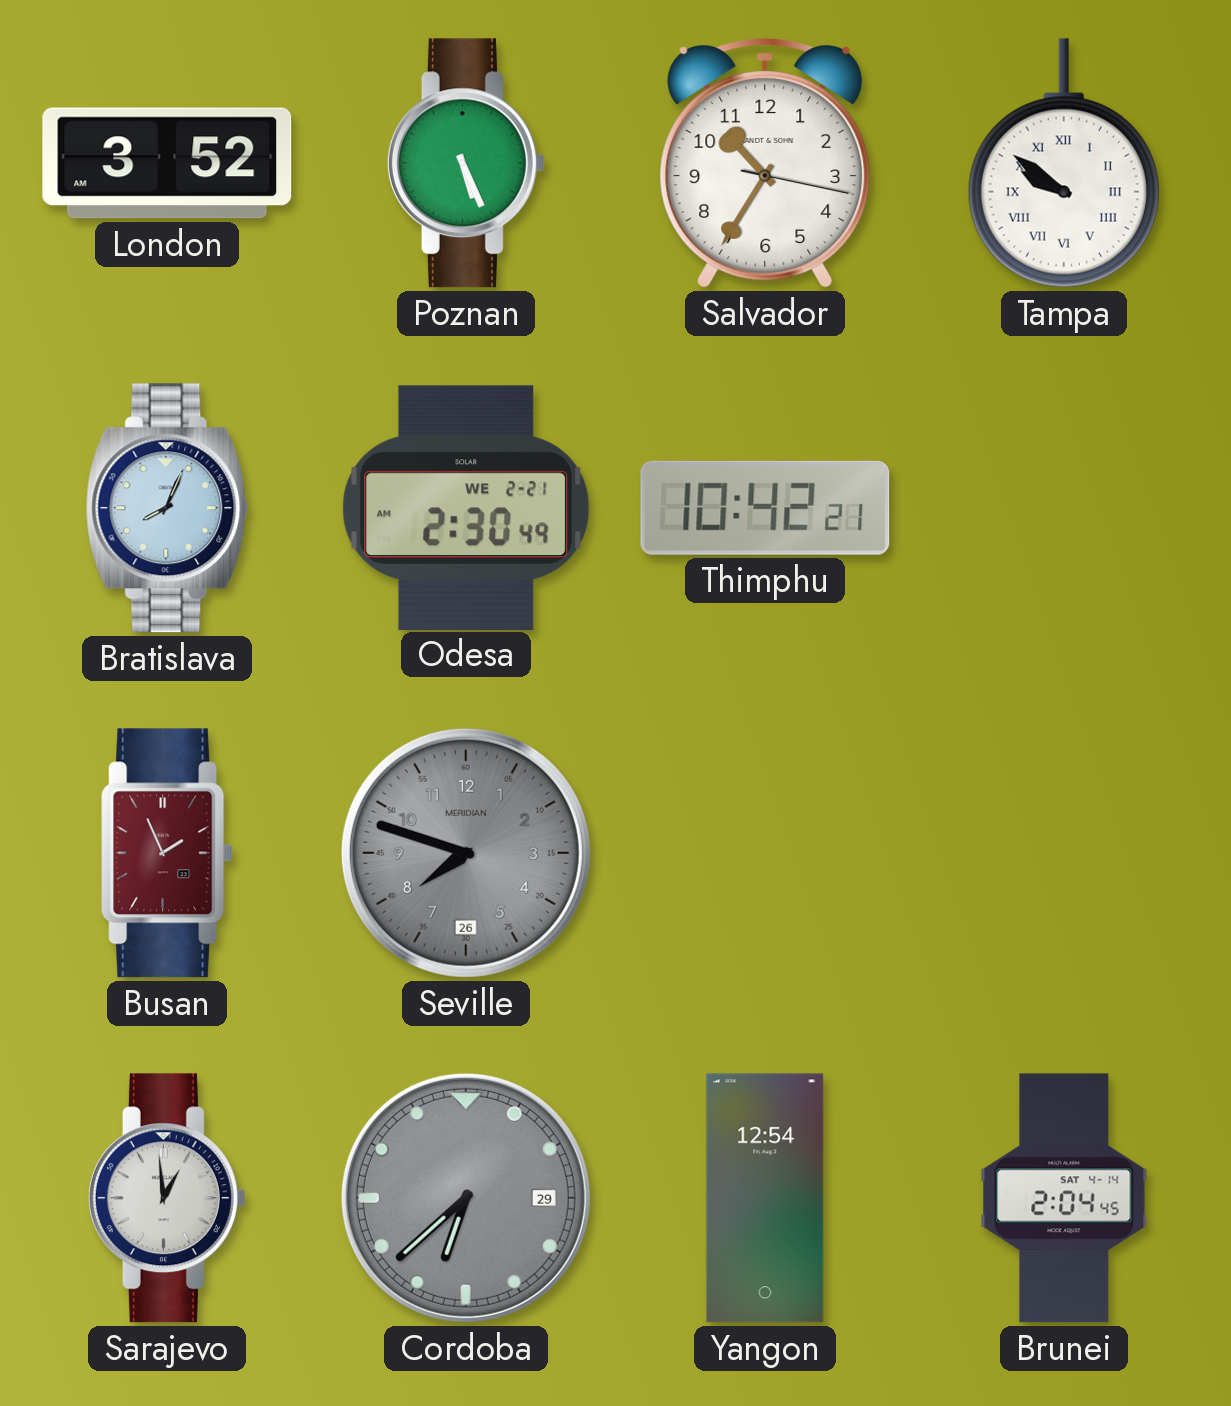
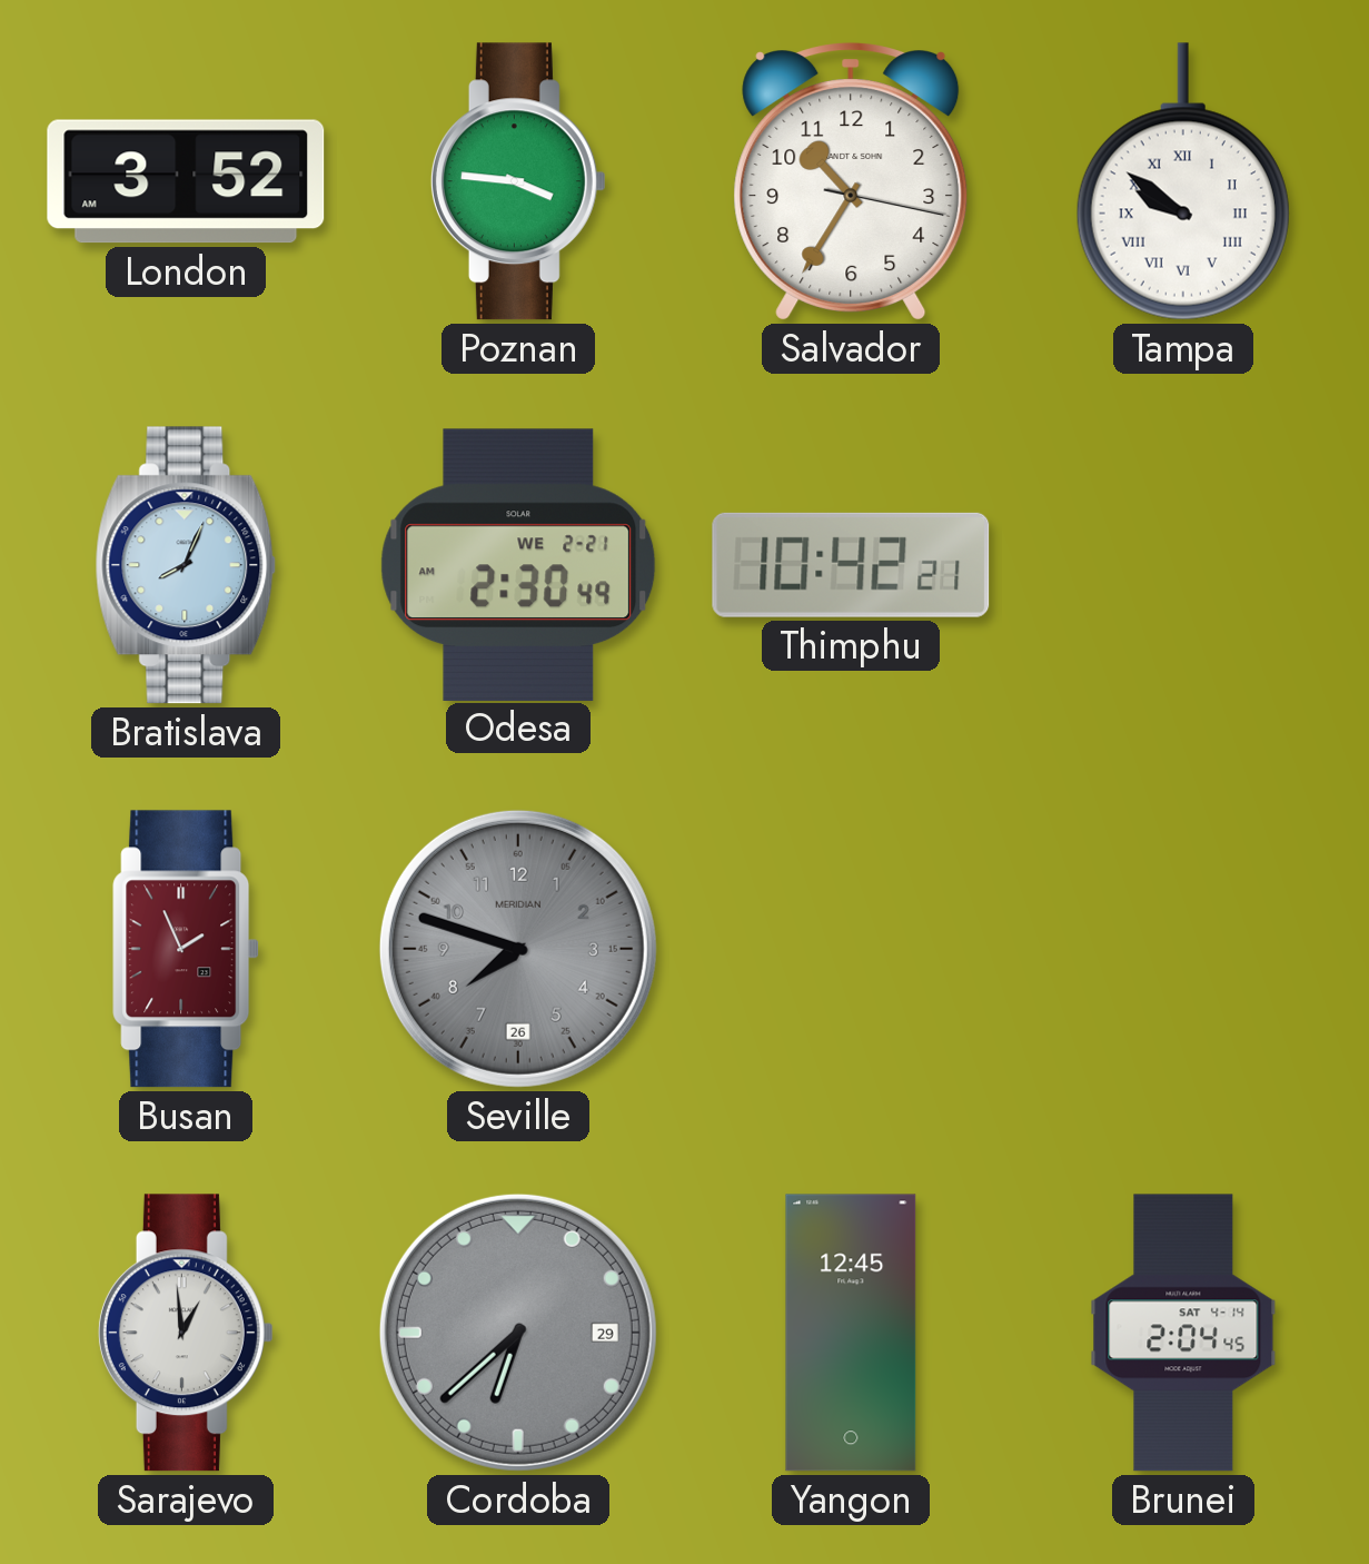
Poznan: 5:26 -> 3:46
Yangon: 12:54 -> 12:45
